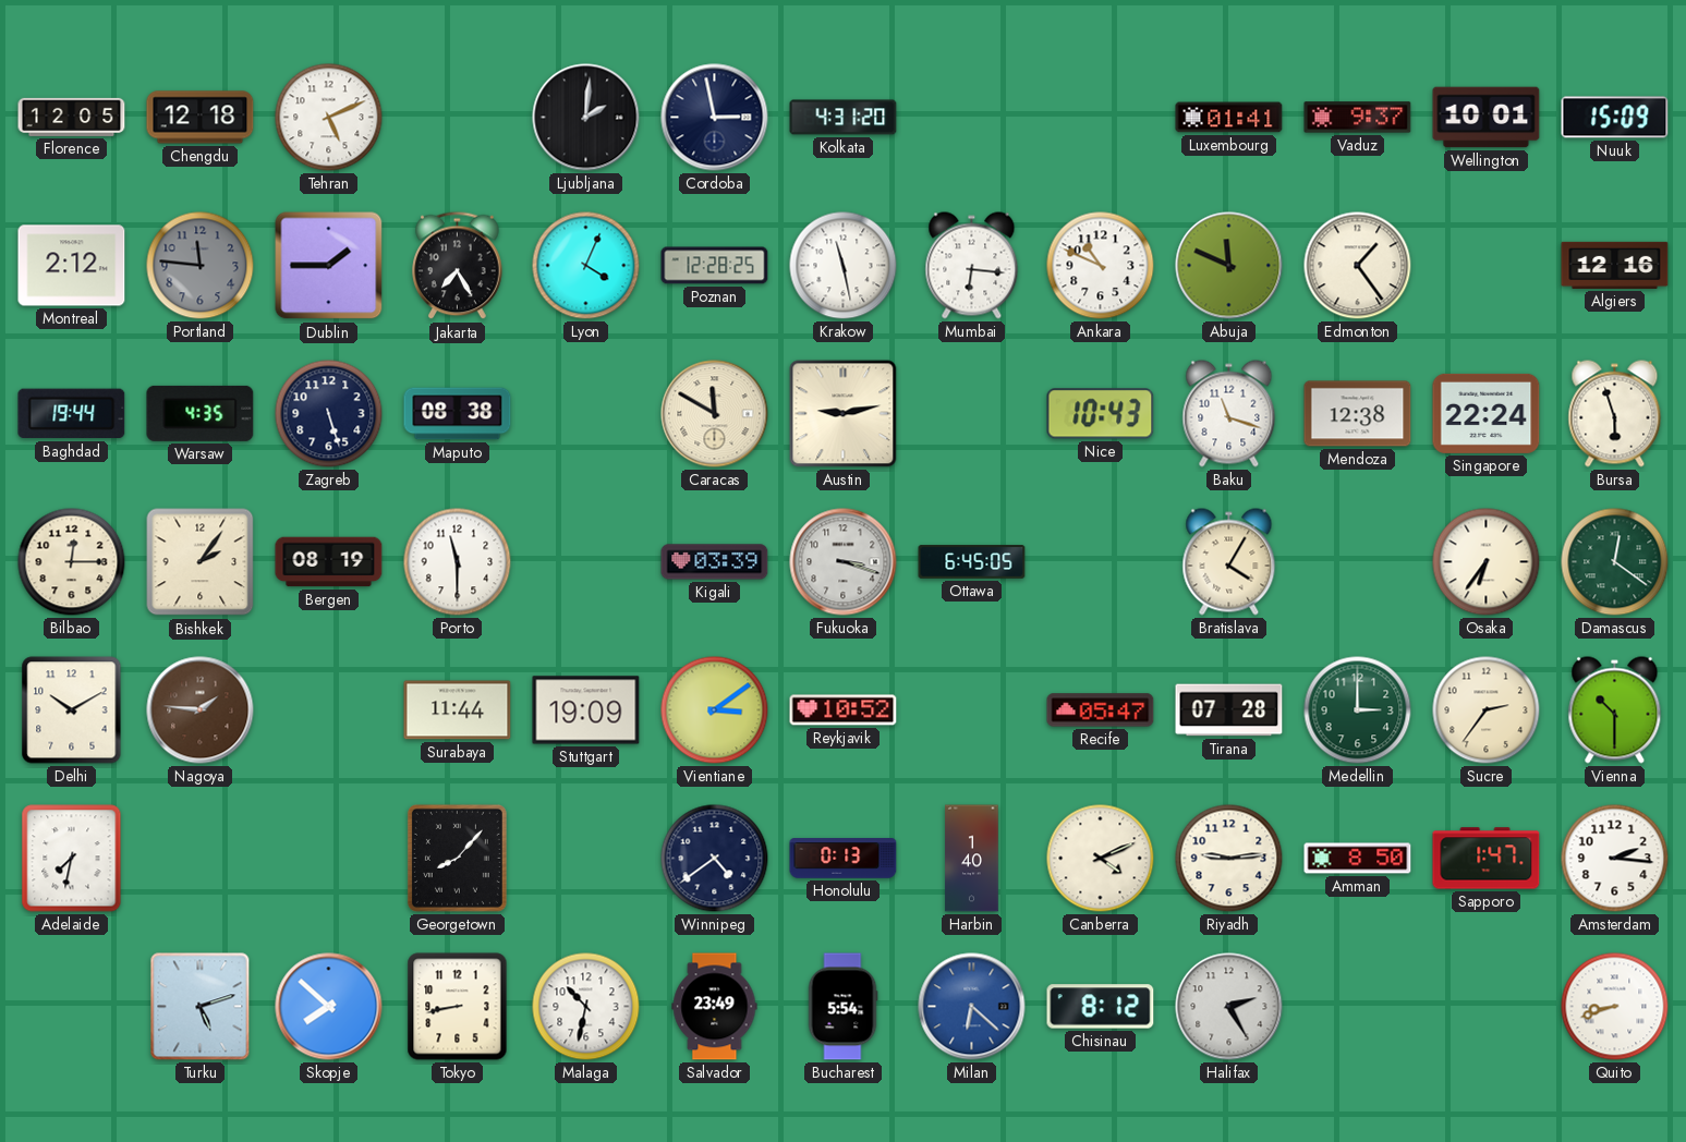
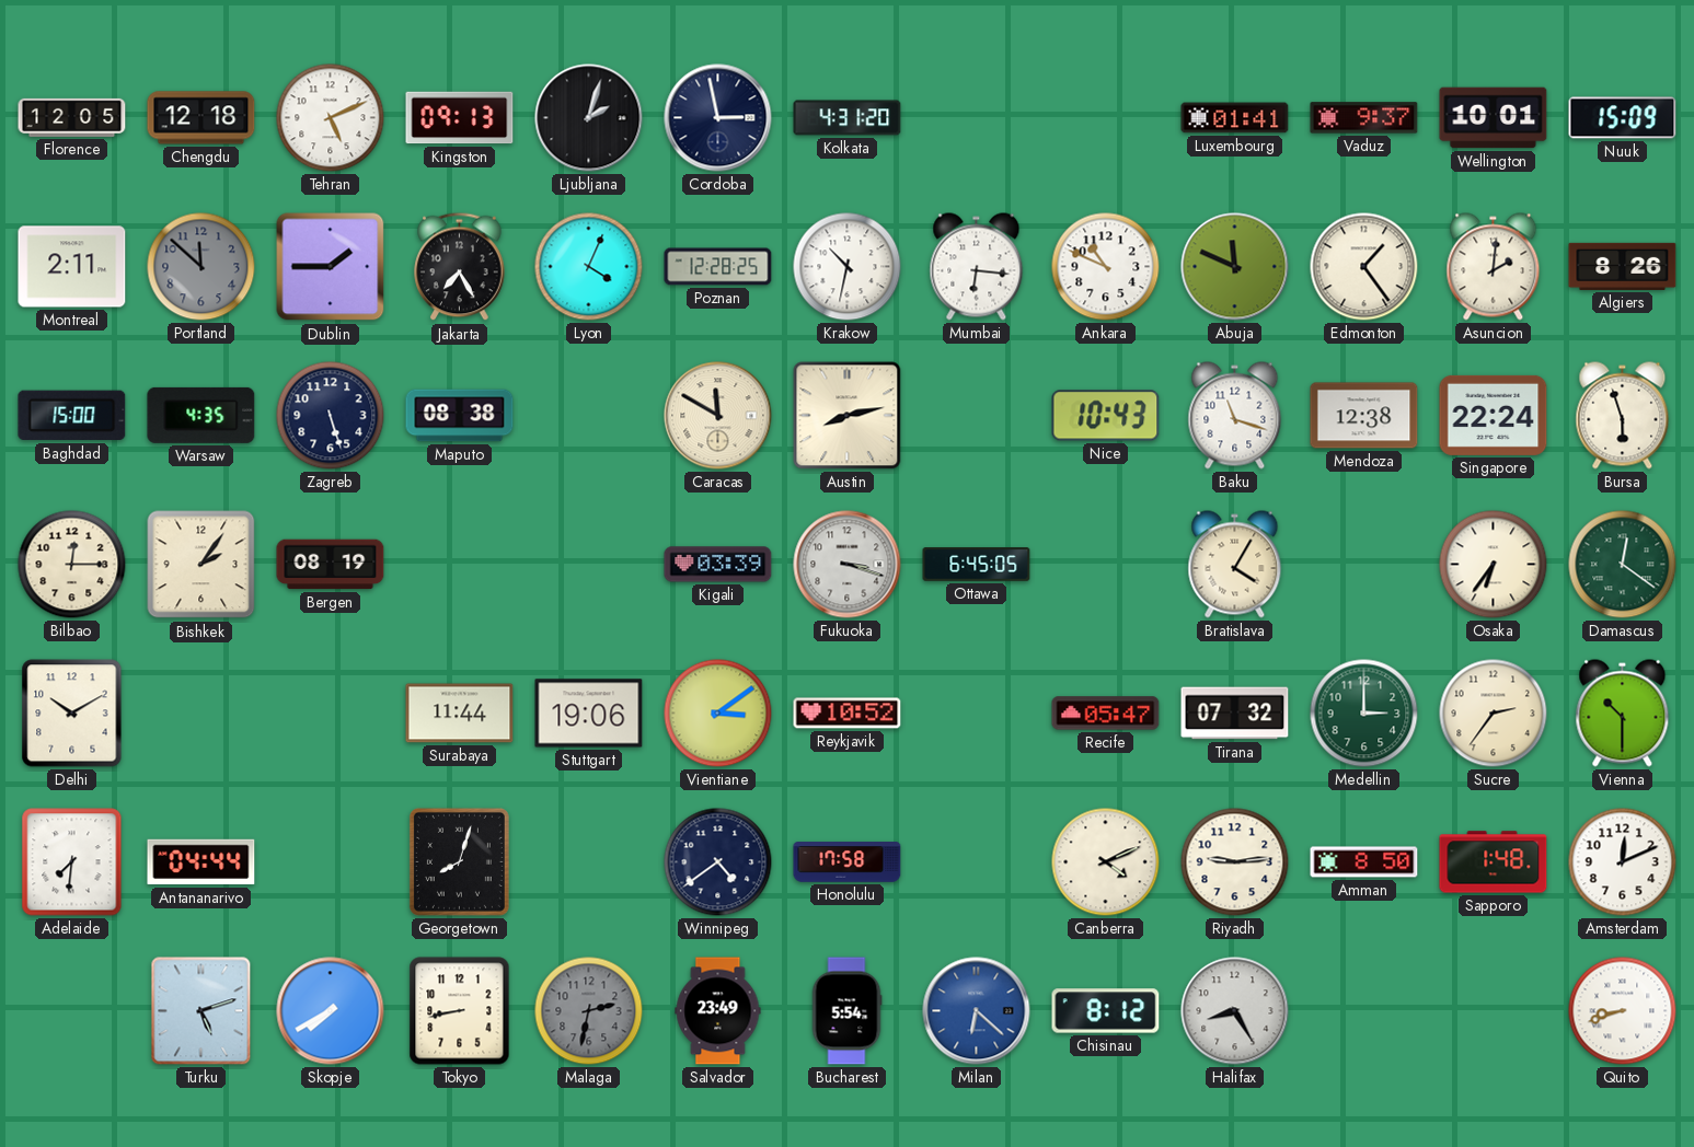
Kingston: none -> 09:13
Ljubljana: 2:01 -> 2:03
Montreal: 2:12 -> 2:11
Portland: 11:46 -> 11:52
Krakow: 11:28 -> 10:32
Asuncion: none -> 2:01
Algiers: 12:16 -> 8:26
Baghdad: 19:44 -> 15:00
Austin: 9:13 -> 8:13
Porto: 11:30 -> none
Nagoya: 1:46 -> none
Stuttgart: 19:09 -> 19:06
Tirana: 07:28 -> 07:32
Adelaide: 7:32 -> 7:31
Antananarivo: none -> 04:44
Georgetown: 8:07 -> 8:03
Honolulu: 0:13 -> 17:58
Harbin: 1:40 -> none
Sapporo: 1:47 -> 1:48
Amsterdam: 2:16 -> 12:11
Skopje: 7:52 -> 7:40
Malaga: 10:32 -> 2:32
Malaga dial: white -> grey
Halifax: 2:25 -> 8:25
